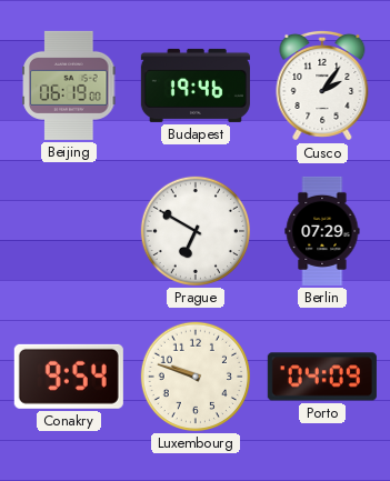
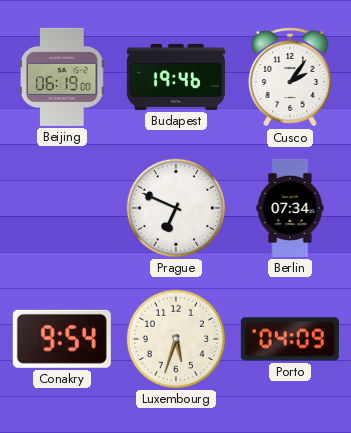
Prague: 6:50 -> 6:49
Berlin: 07:29 -> 07:34
Luxembourg: 9:48 -> 5:33
